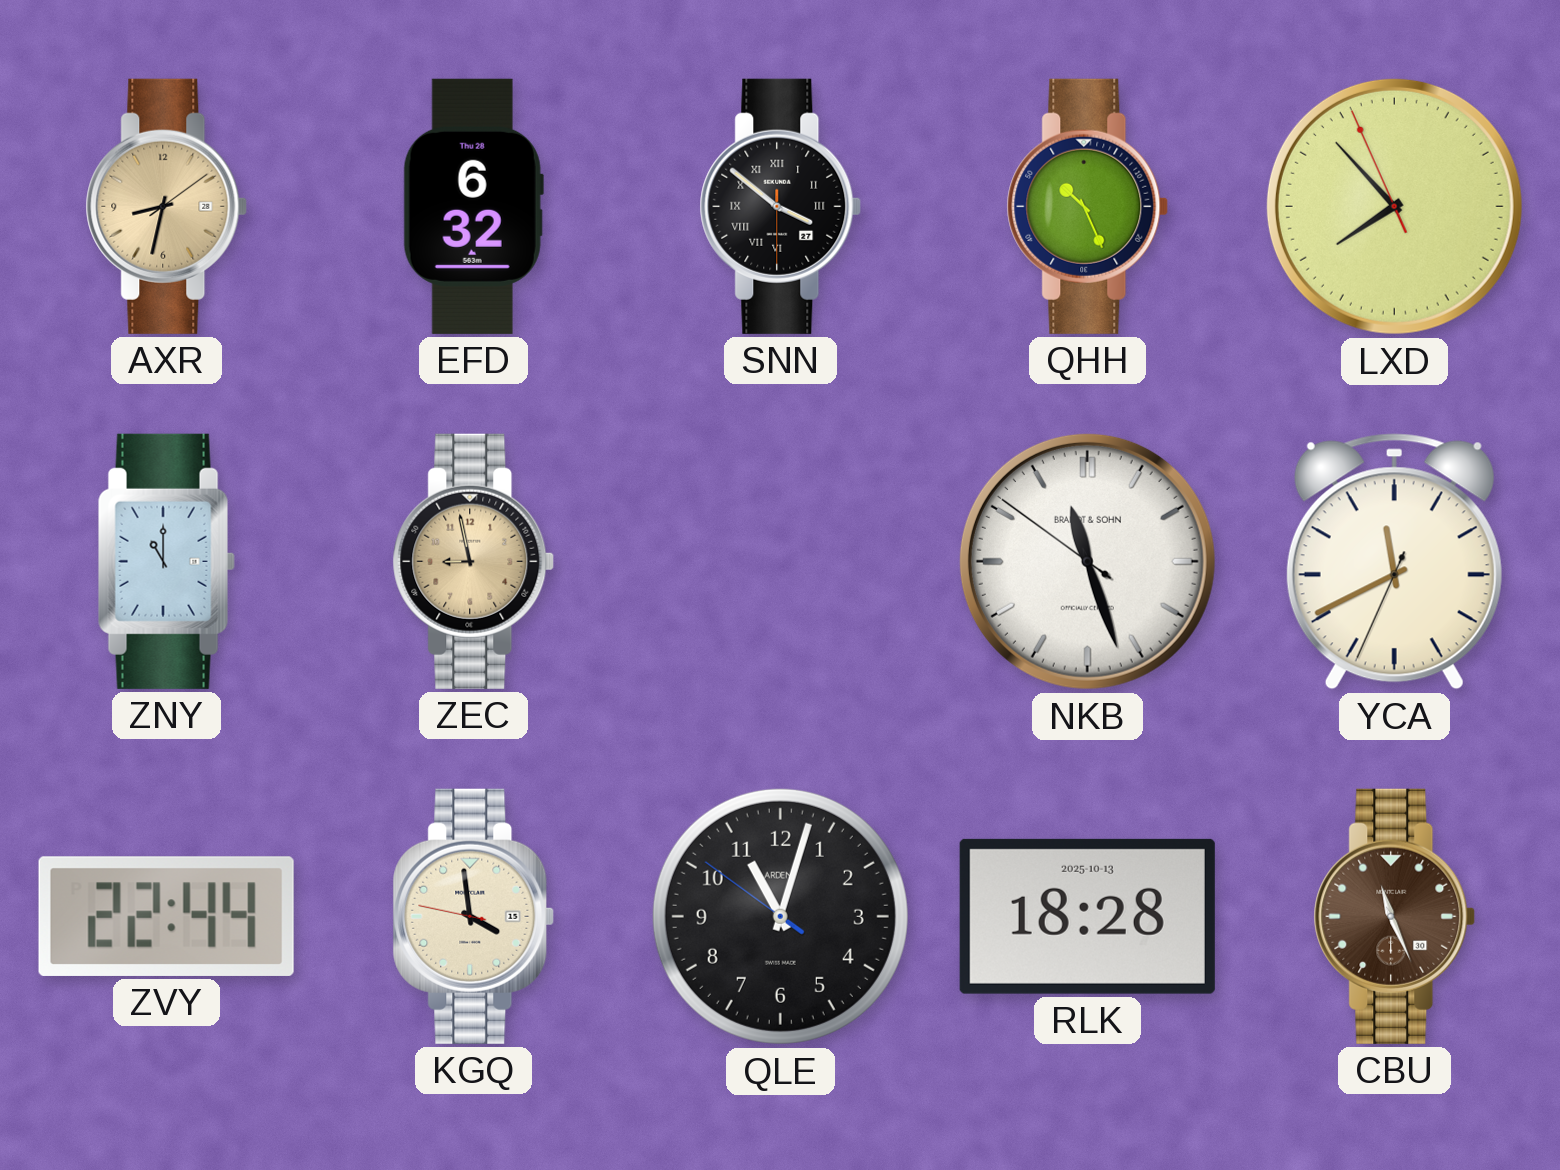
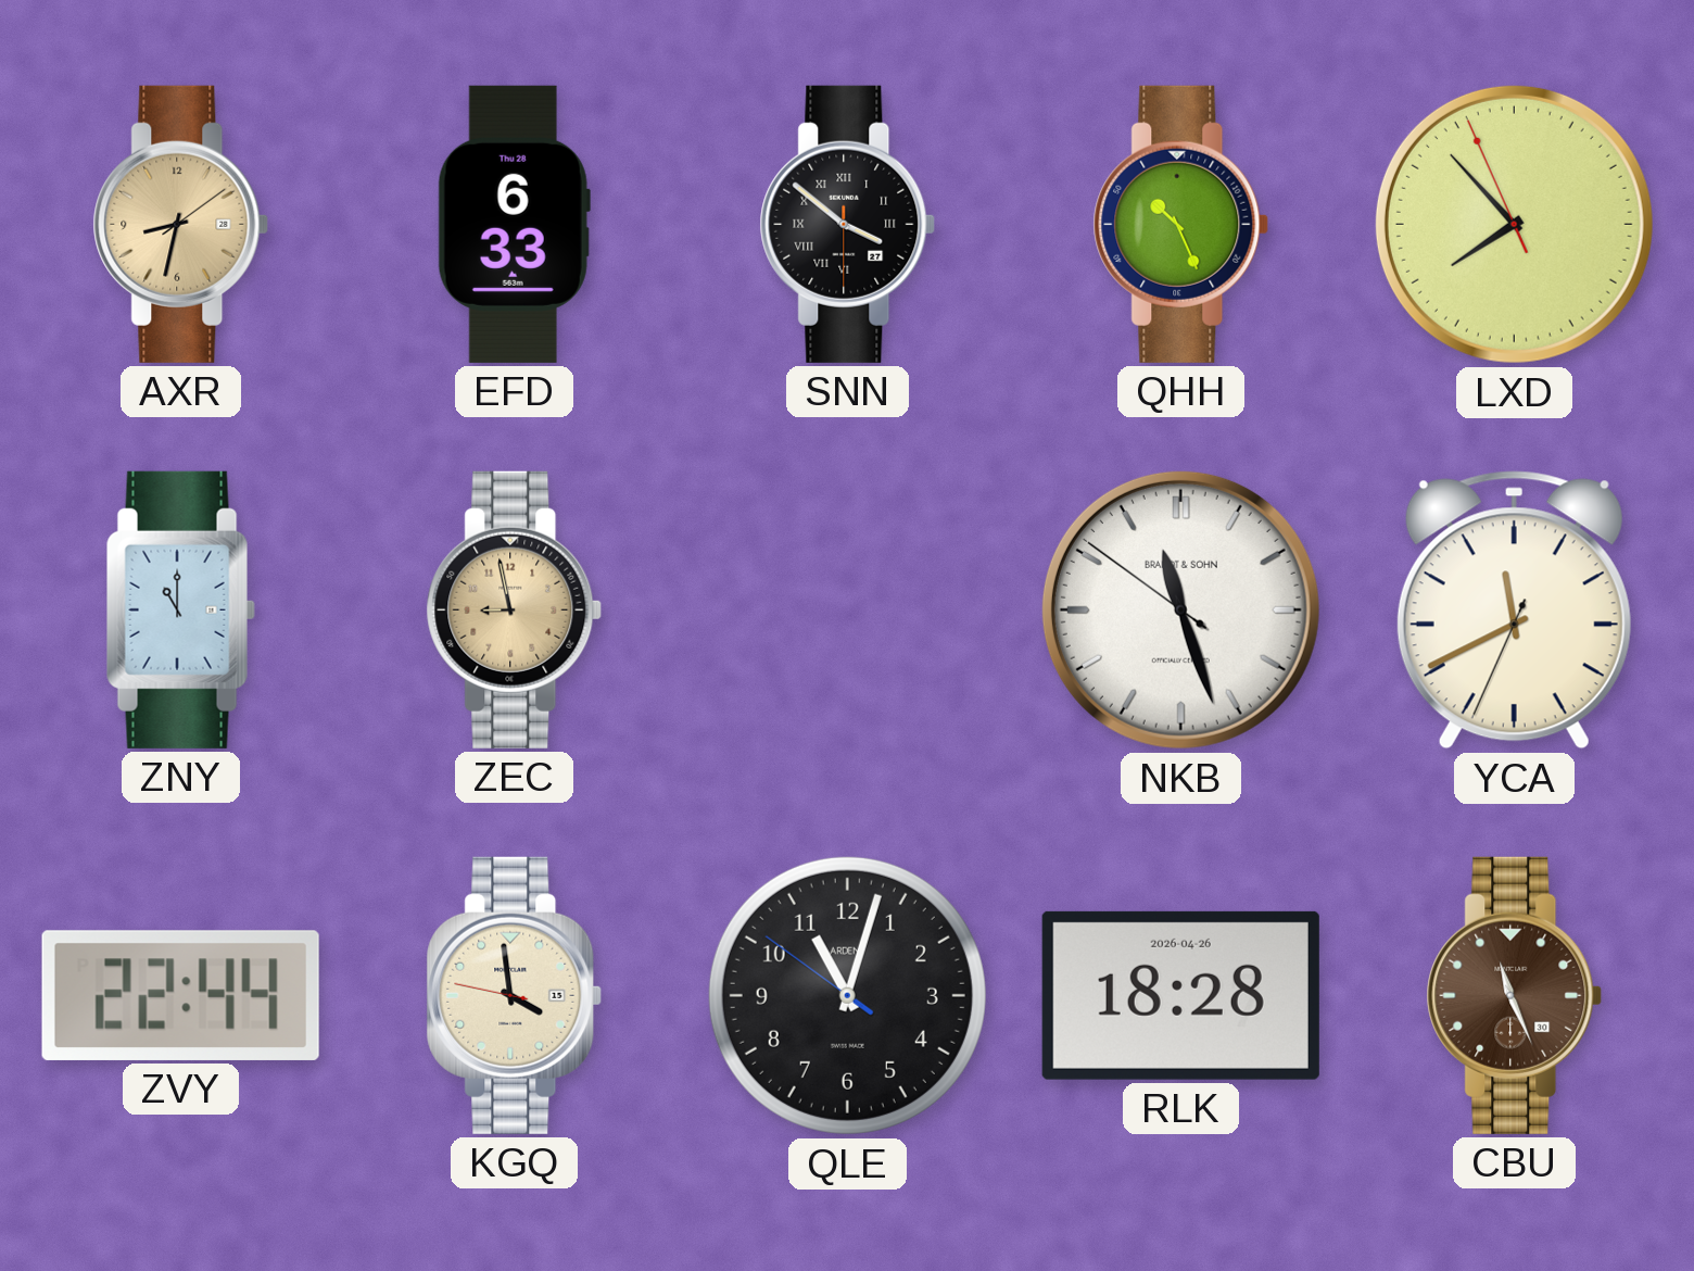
EFD: 6:32 -> 6:33
RLK date: 2025-10-13 -> 2026-04-26
